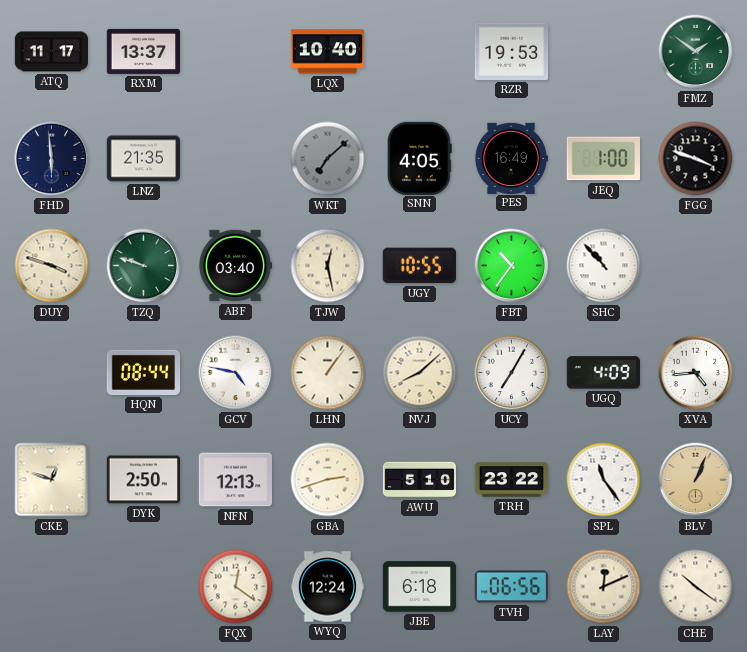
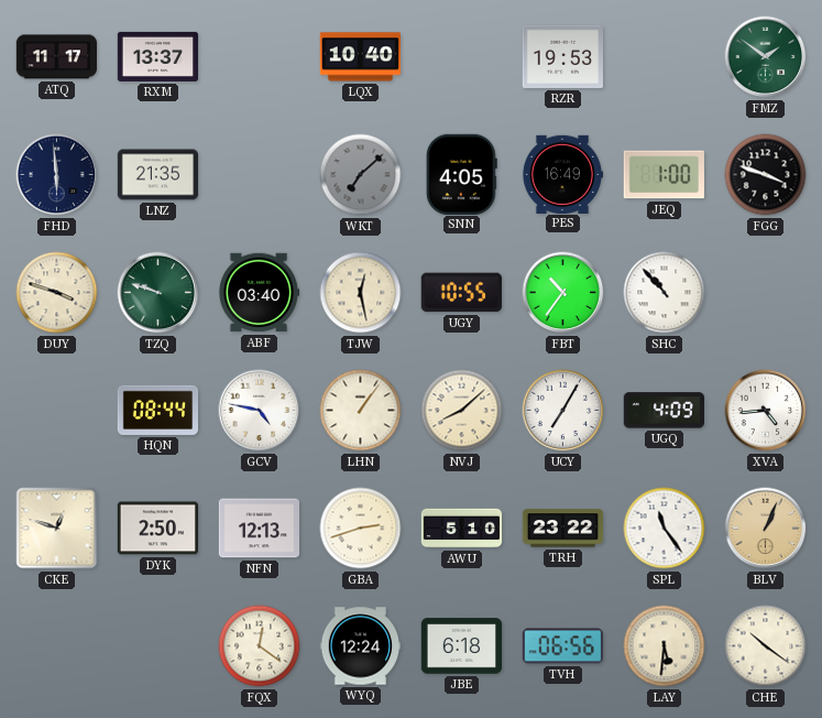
LAY: 12:11 -> 5:31
